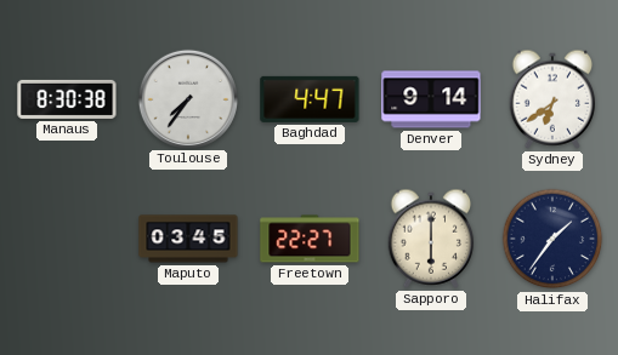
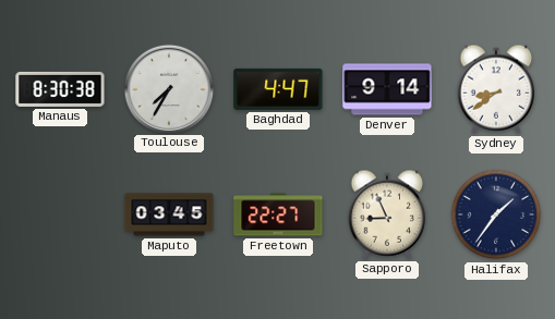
Toulouse: 7:36 -> 7:35
Sydney: 6:39 -> 8:39
Sapporo: 6:00 -> 8:56
